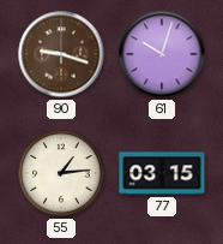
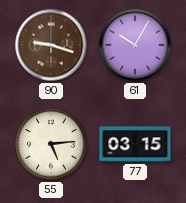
61: 10:03 -> 10:05
55: 1:14 -> 5:14
